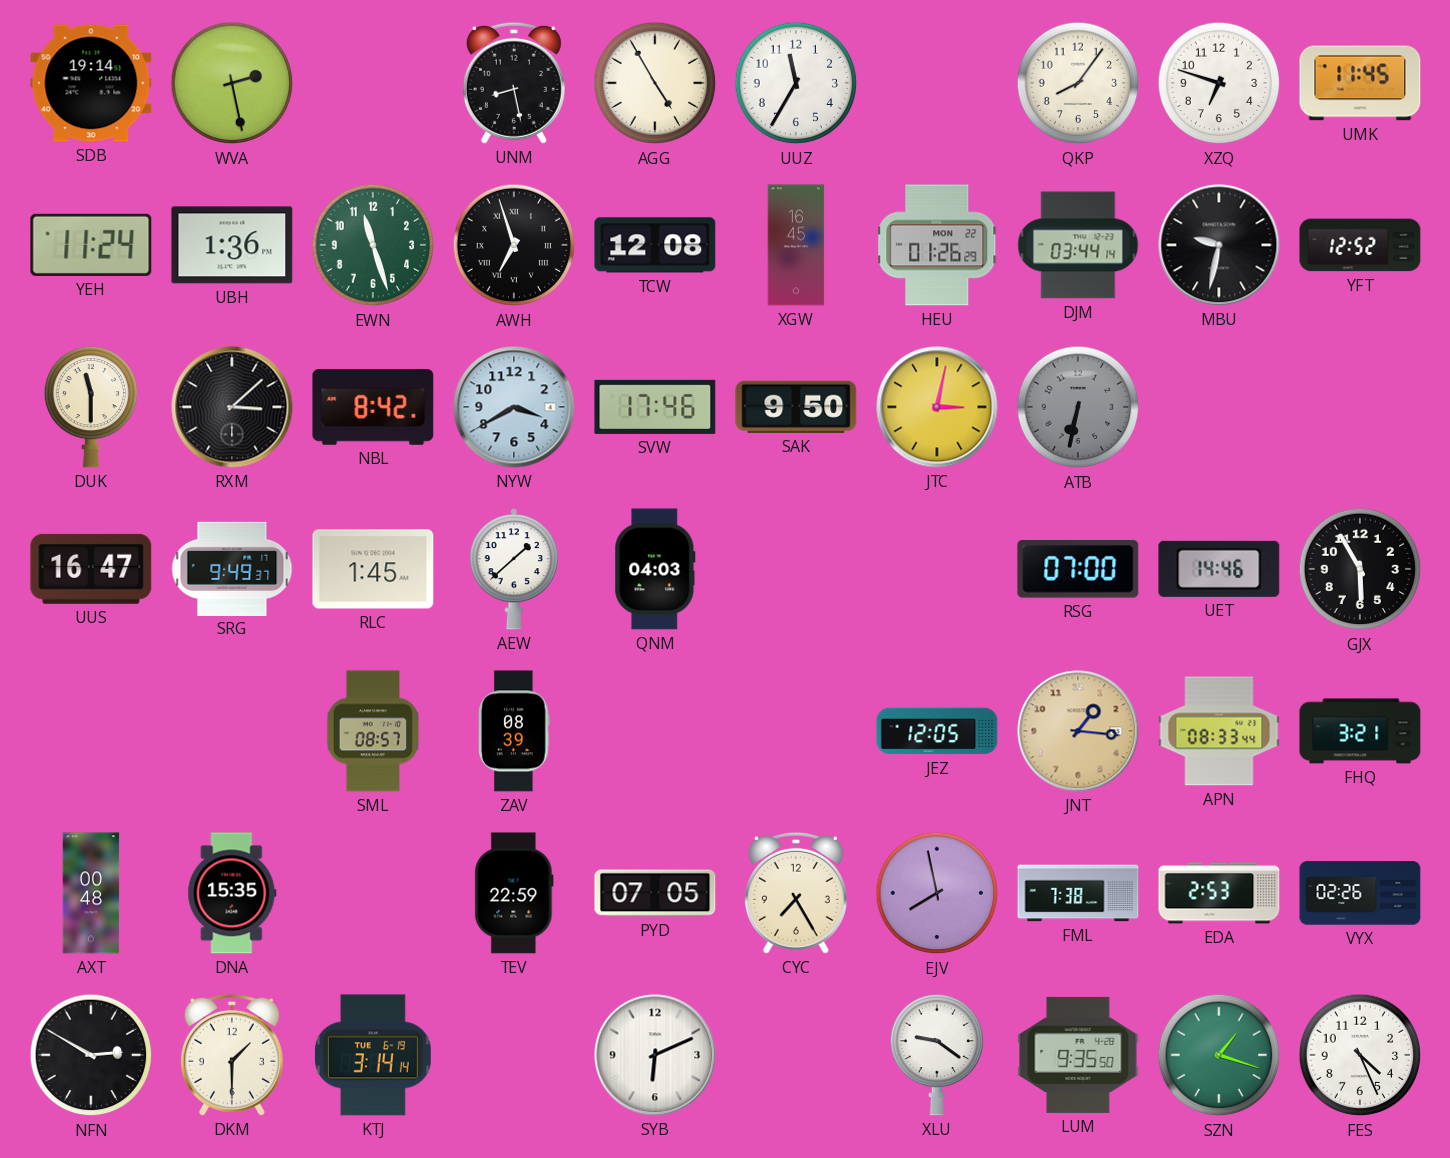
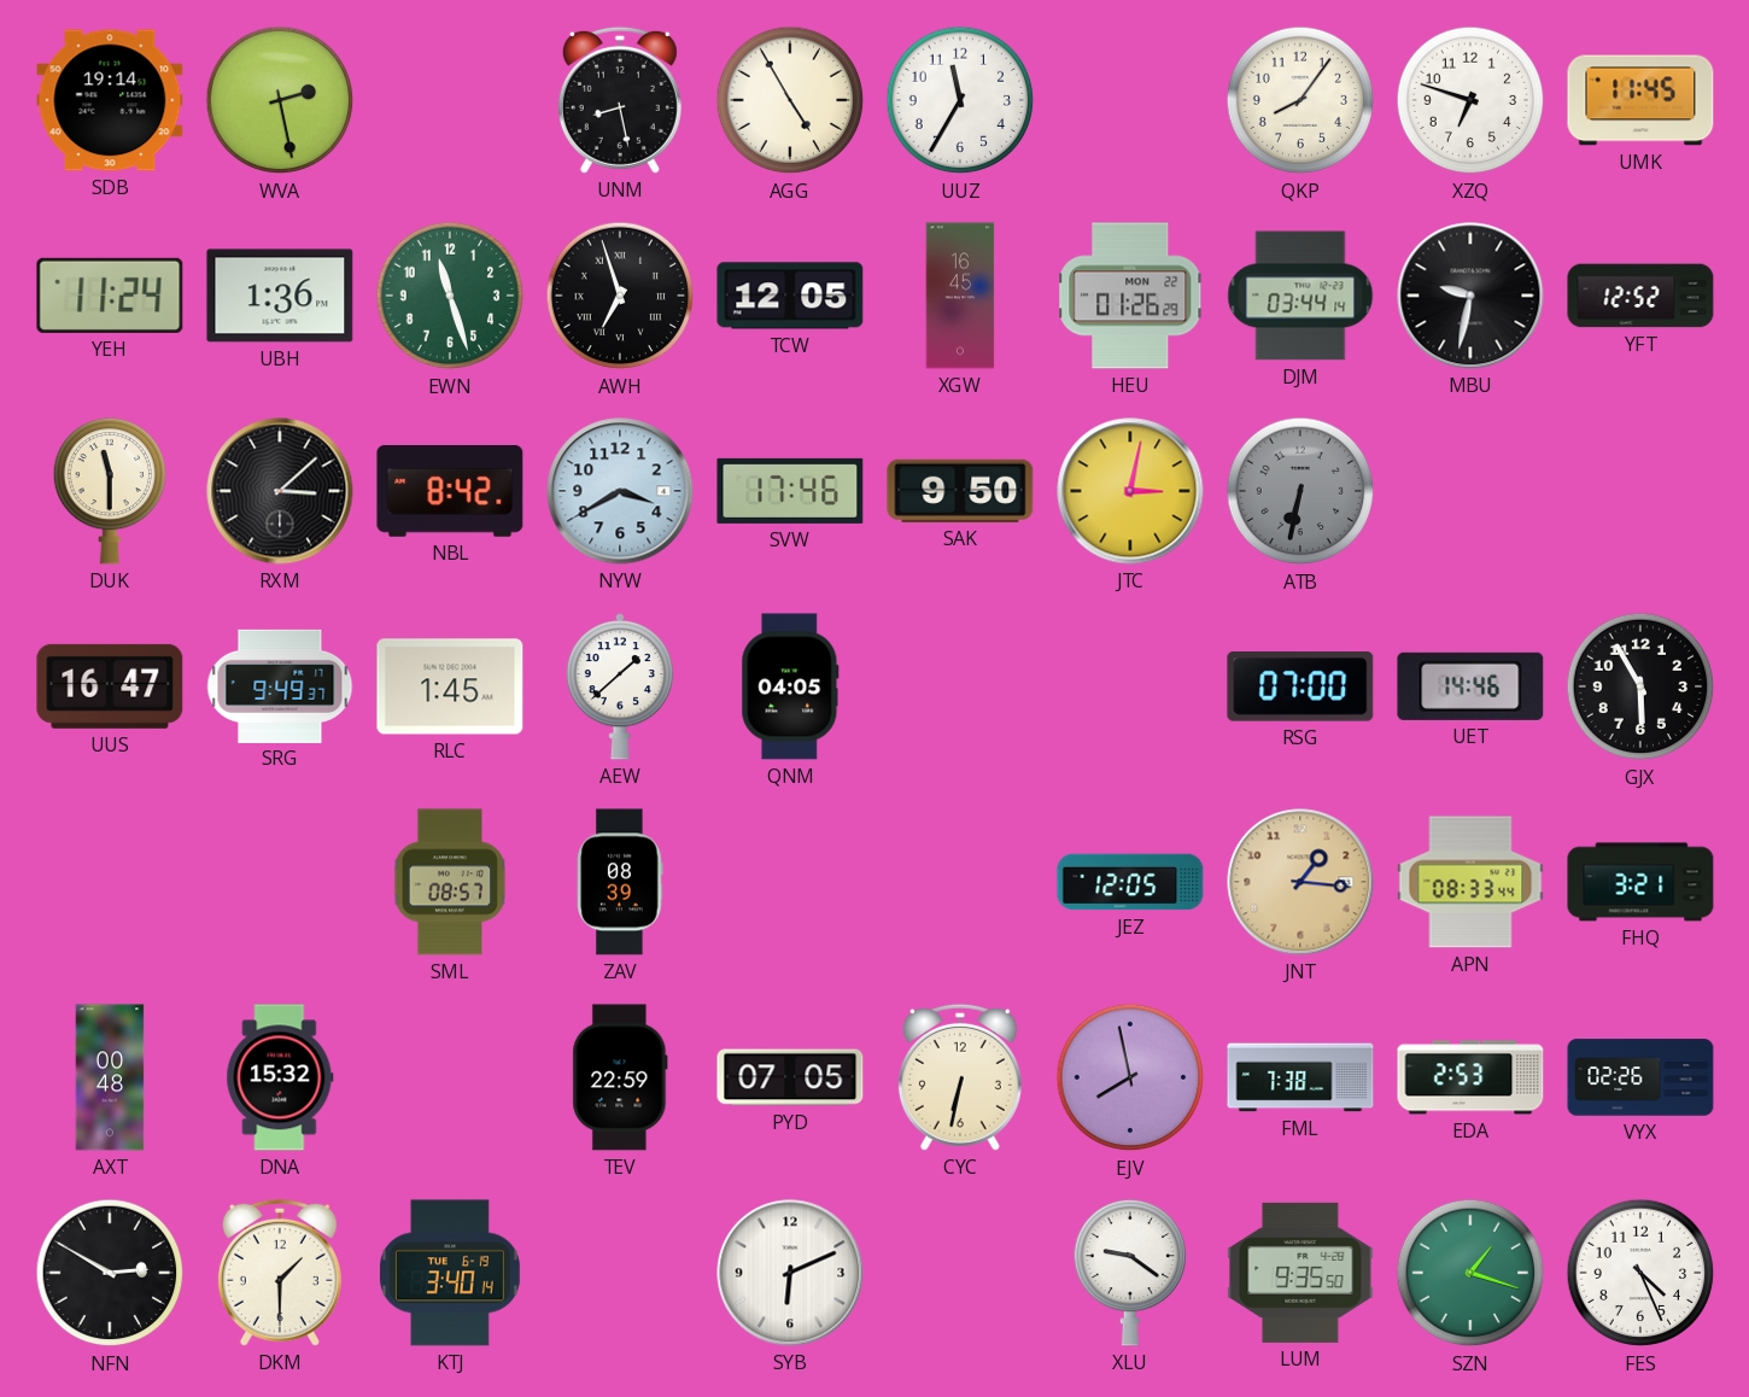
TCW: 12:08 -> 12:05
QNM: 04:03 -> 04:05
DNA: 15:35 -> 15:32
CYC: 7:25 -> 6:32
KTJ: 3:14 -> 3:40
